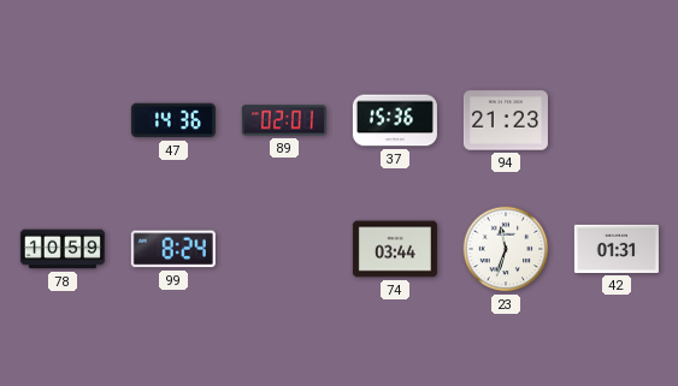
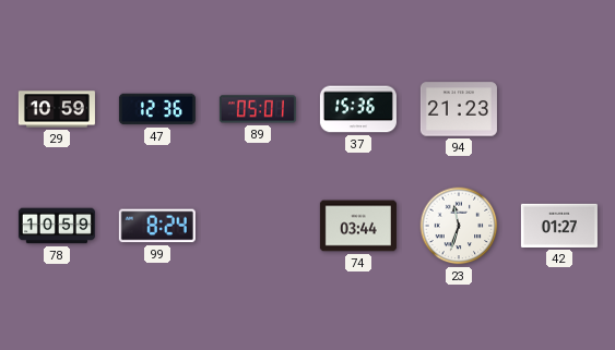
29: none -> 10:59
47: 14:36 -> 12:36
89: 02:01 -> 05:01
42: 01:31 -> 01:27
